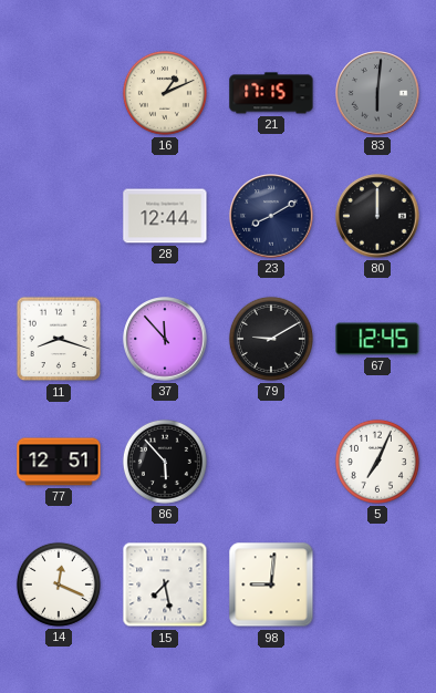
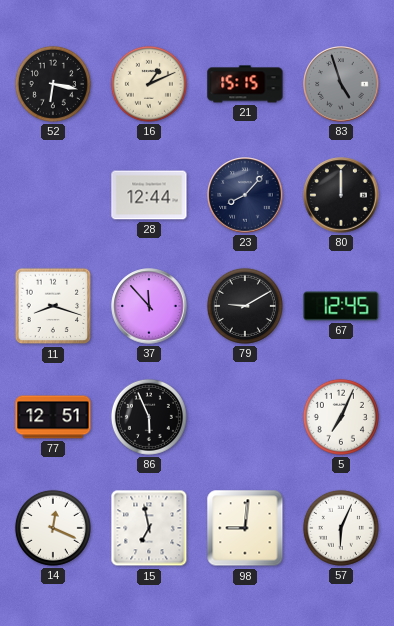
52: none -> 6:17
21: 17:15 -> 15:15
83: 6:01 -> 4:57
23: 8:10 -> 8:07
86: 5:53 -> 5:56
15: 7:28 -> 6:58
57: none -> 6:04
